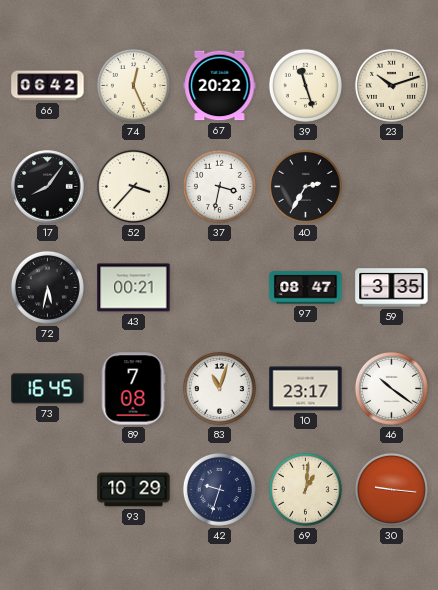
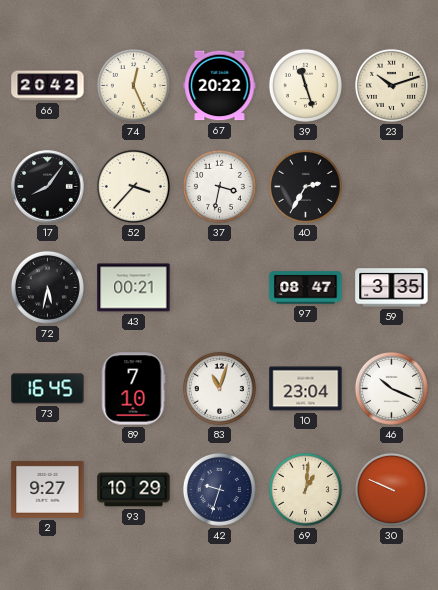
66: 06:42 -> 20:42
89: 7:08 -> 7:10
10: 23:17 -> 23:04
46: 10:21 -> 10:19
2: none -> 9:27
30: 9:16 -> 9:49
